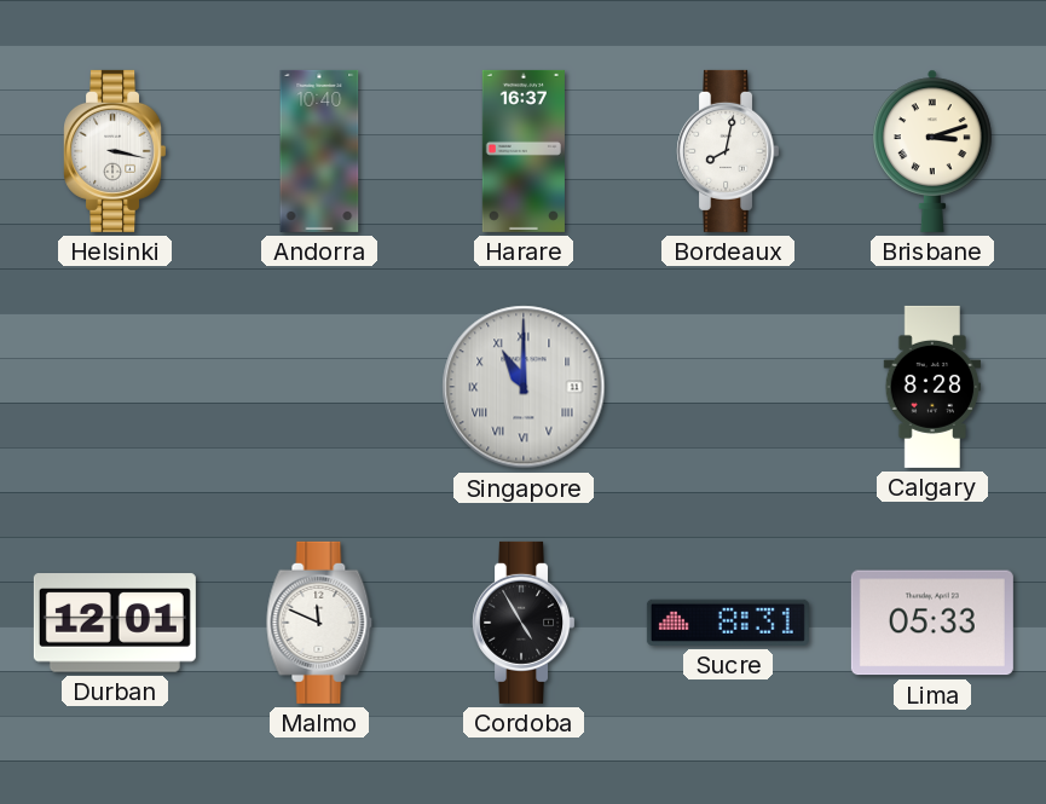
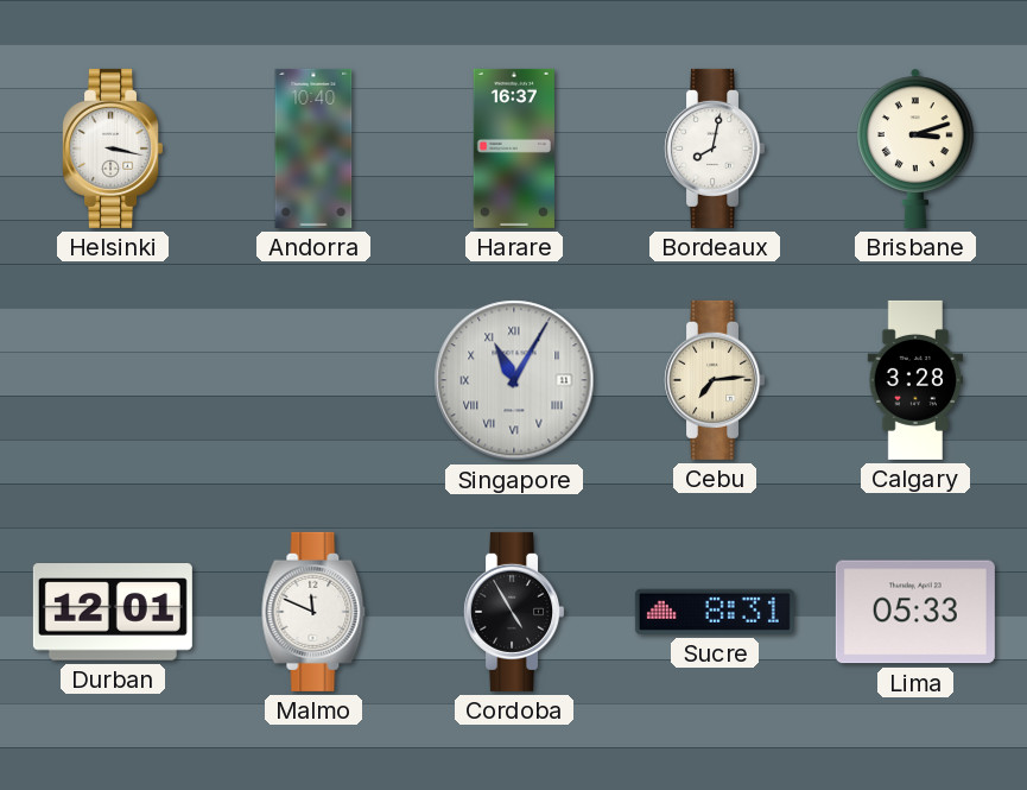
Singapore: 11:00 -> 11:05
Cebu: none -> 7:14
Calgary: 8:28 -> 3:28
